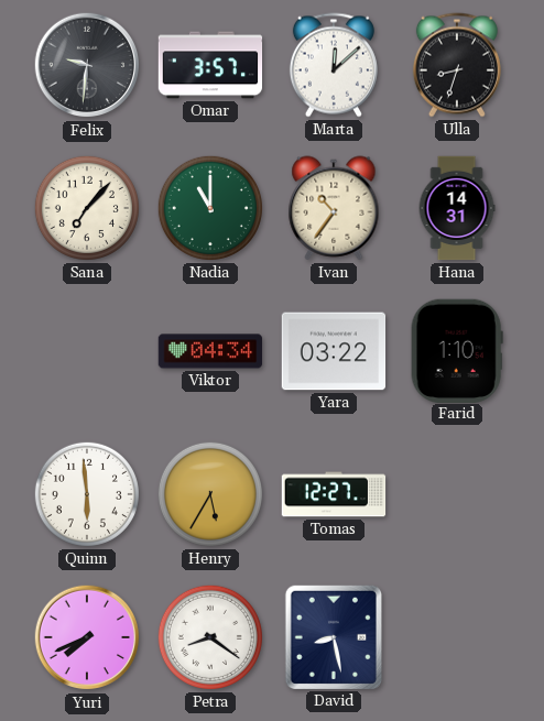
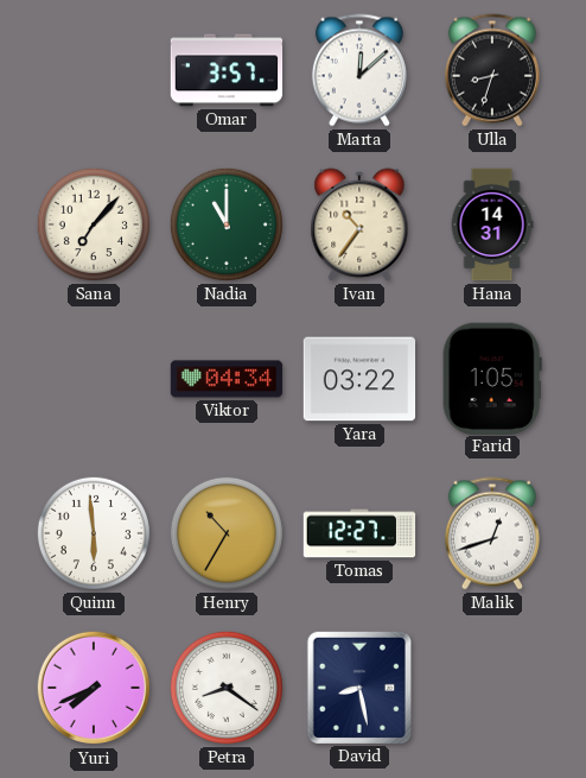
Felix: 9:31 -> none
Farid: 1:10 -> 1:05
Henry: 5:35 -> 10:35
Malik: none -> 12:42
